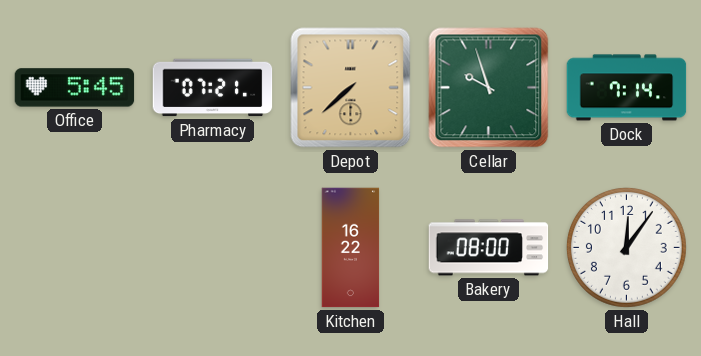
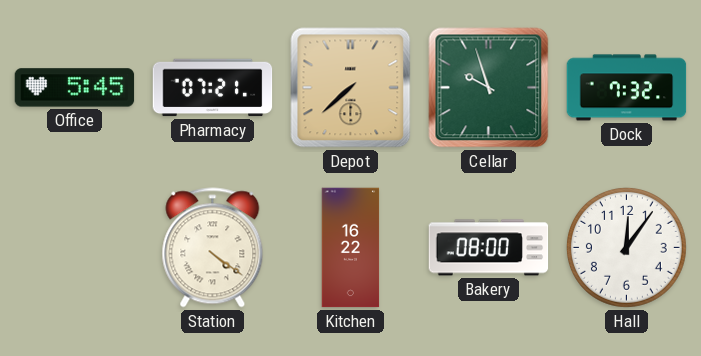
Dock: 7:14 -> 7:32
Station: none -> 4:21
